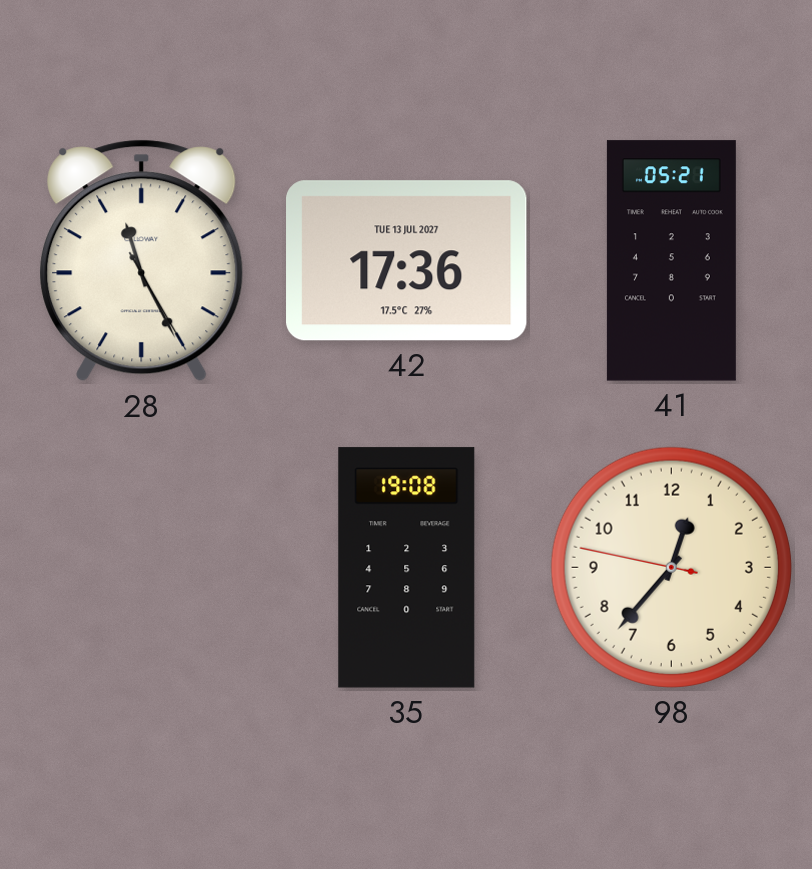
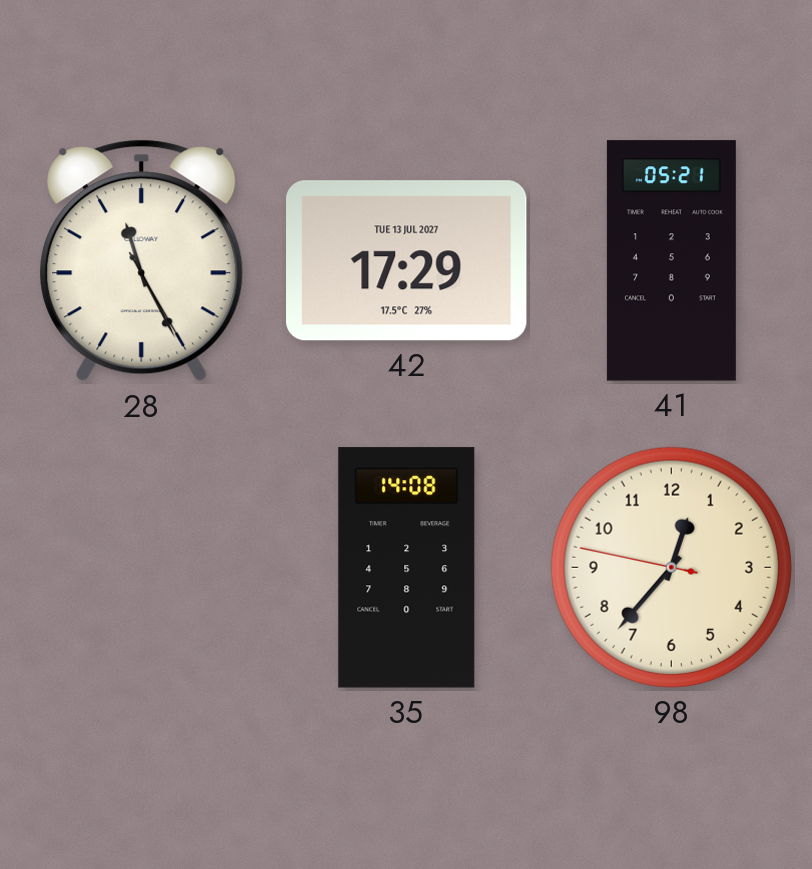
42: 17:36 -> 17:29
35: 19:08 -> 14:08
